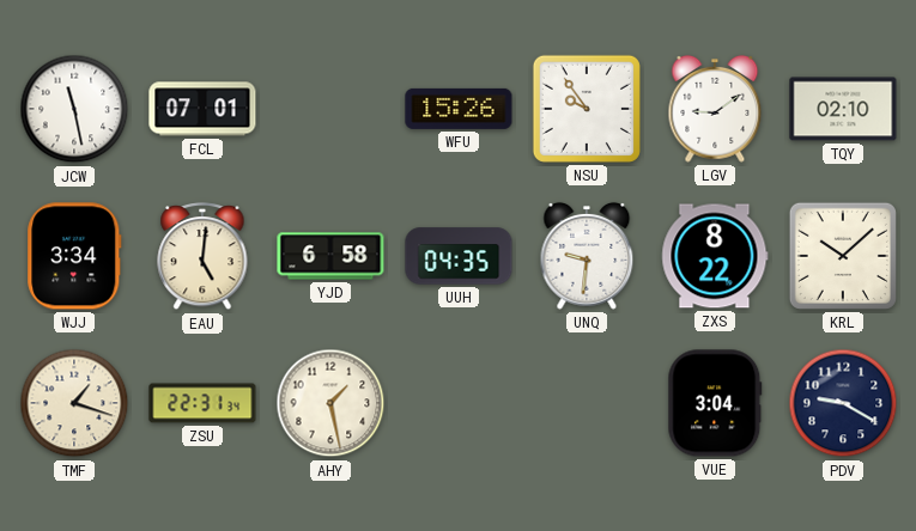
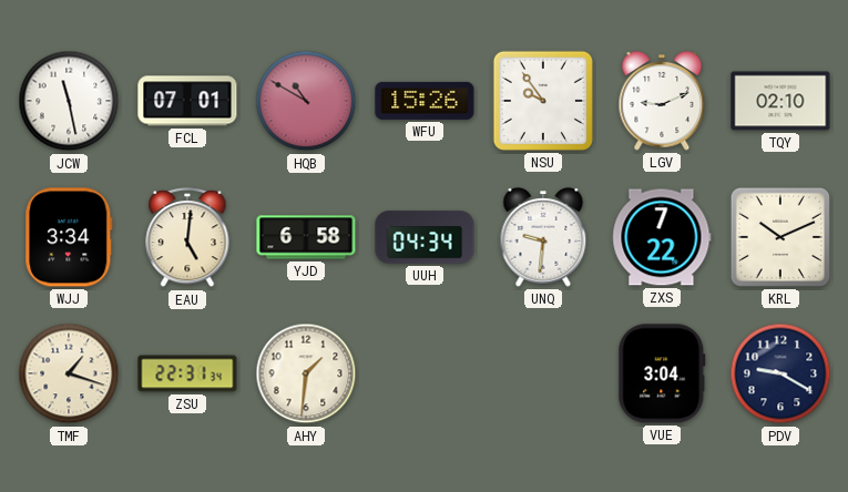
HQB: none -> 10:50
LGV: 9:09 -> 9:11
UUH: 04:35 -> 04:34
ZXS: 8:22 -> 7:22
KRL: 10:08 -> 10:11
AHY: 1:28 -> 1:31
